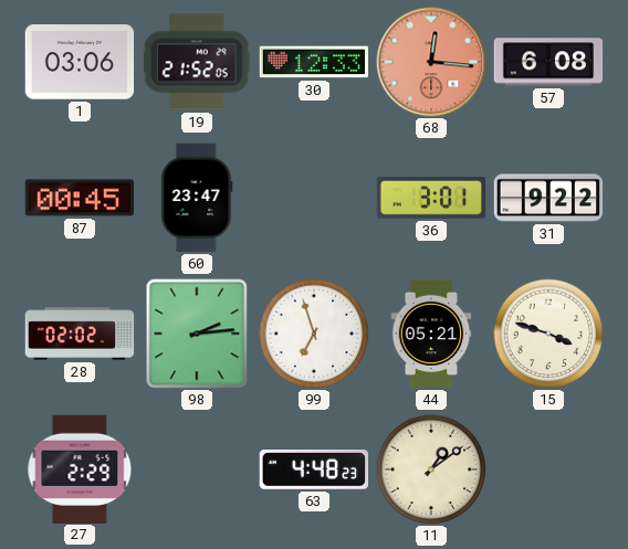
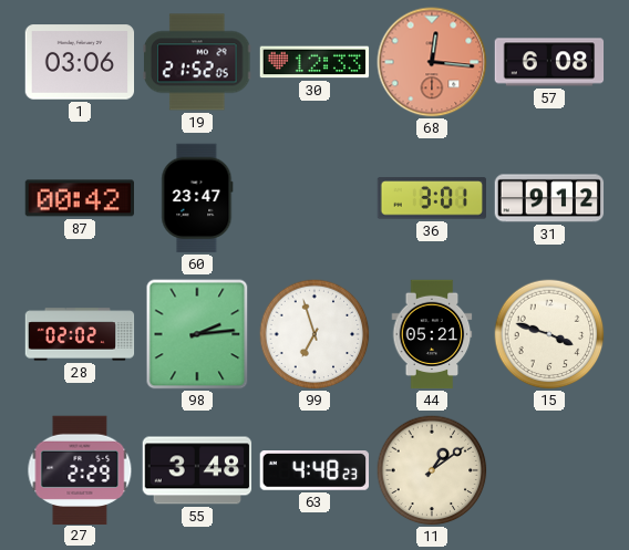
87: 00:45 -> 00:42
31: 9:22 -> 9:12
55: none -> 3:48
